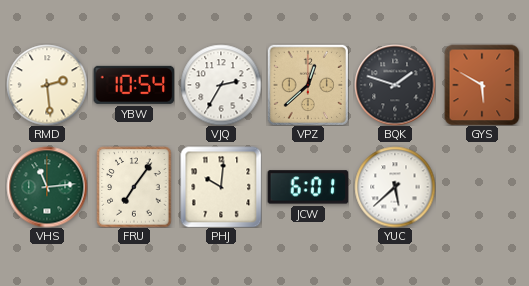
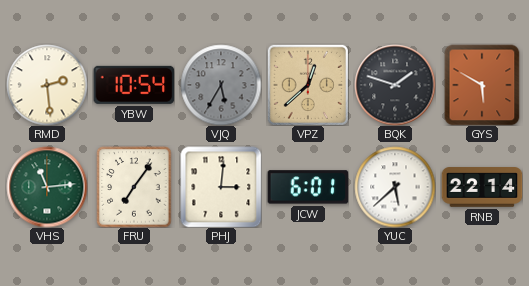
VJQ: 2:35 -> 5:35
VJQ dial: white -> grey
PHJ: 10:01 -> 3:01
RNB: none -> 22:14
